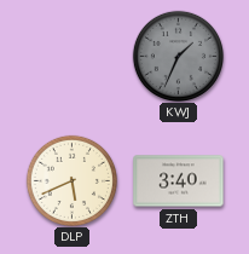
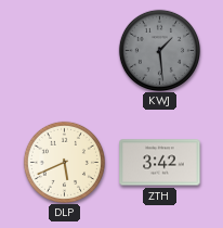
KWJ: 1:34 -> 1:29
ZTH: 3:40 -> 3:42
